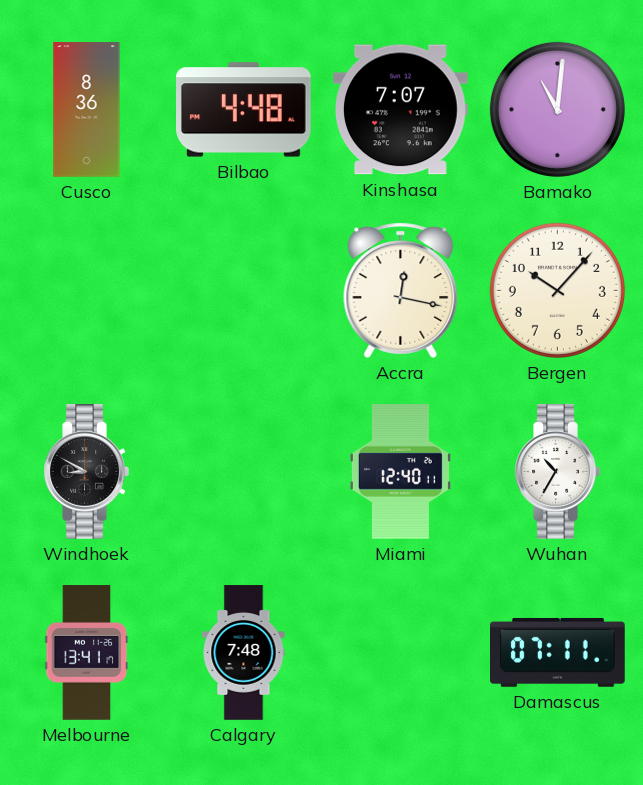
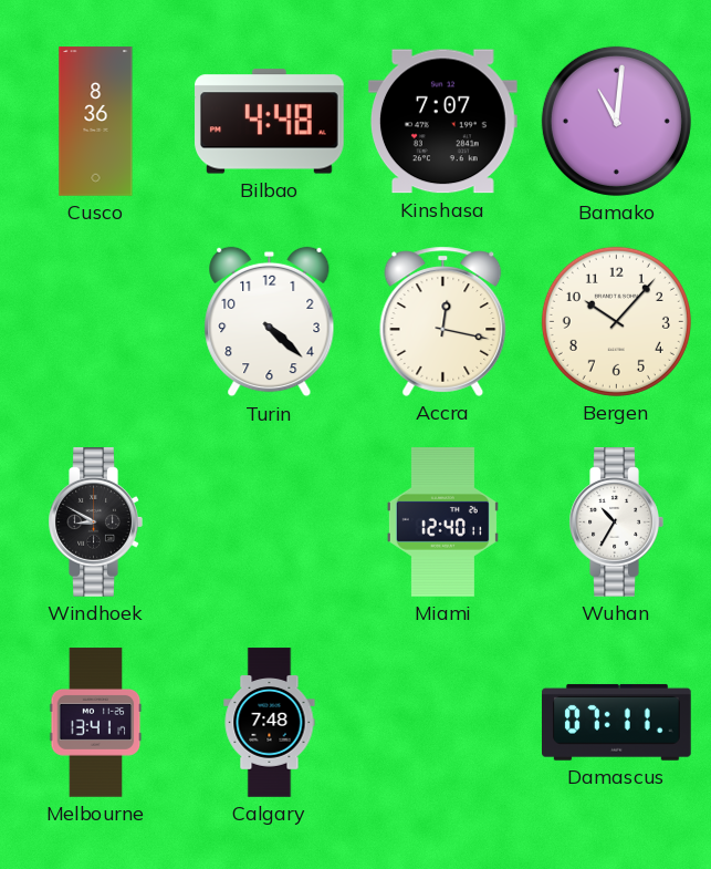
Turin: none -> 4:22
